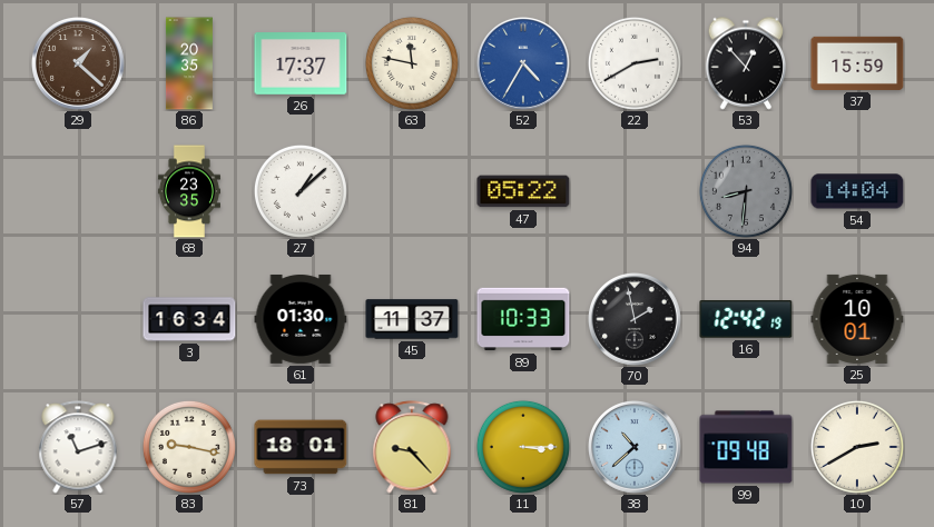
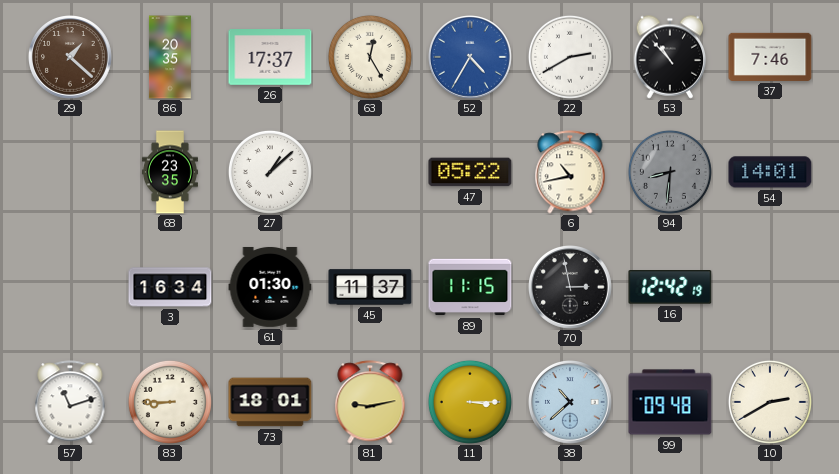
63: 11:47 -> 12:25
53: 12:53 -> 10:53
37: 15:59 -> 7:46
6: none -> 10:43
54: 14:04 -> 14:01
89: 10:33 -> 11:15
70: 1:58 -> 2:58
25: 10:01 -> none
83: 9:17 -> 8:45
81: 9:23 -> 9:13
